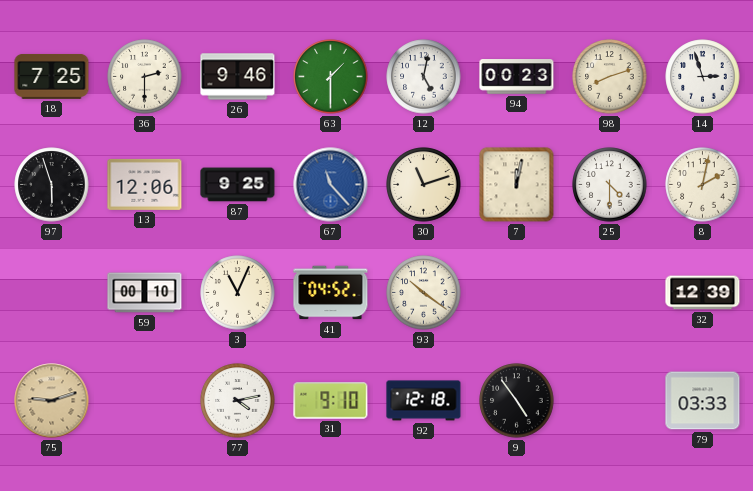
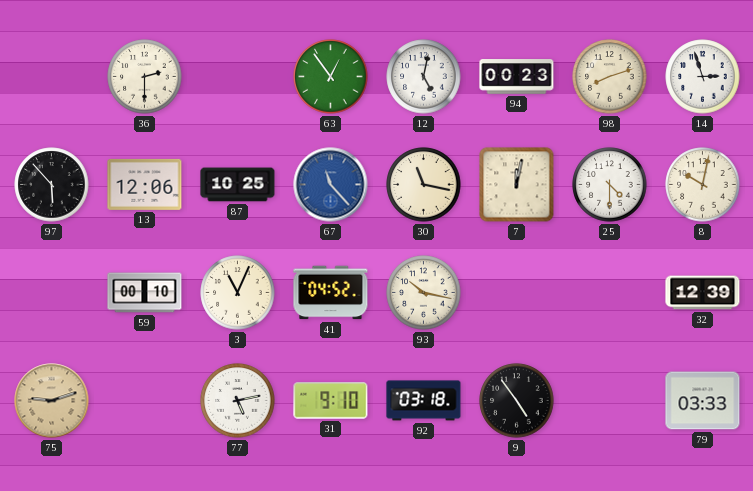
18: 7:25 -> none
26: 9:46 -> none
63: 1:30 -> 12:54
97: 5:57 -> 5:53
87: 9:25 -> 10:25
30: 11:12 -> 11:17
8: 2:02 -> 10:02
93: 10:21 -> 10:17
77: 4:13 -> 5:13
92: 12:18 -> 03:18
